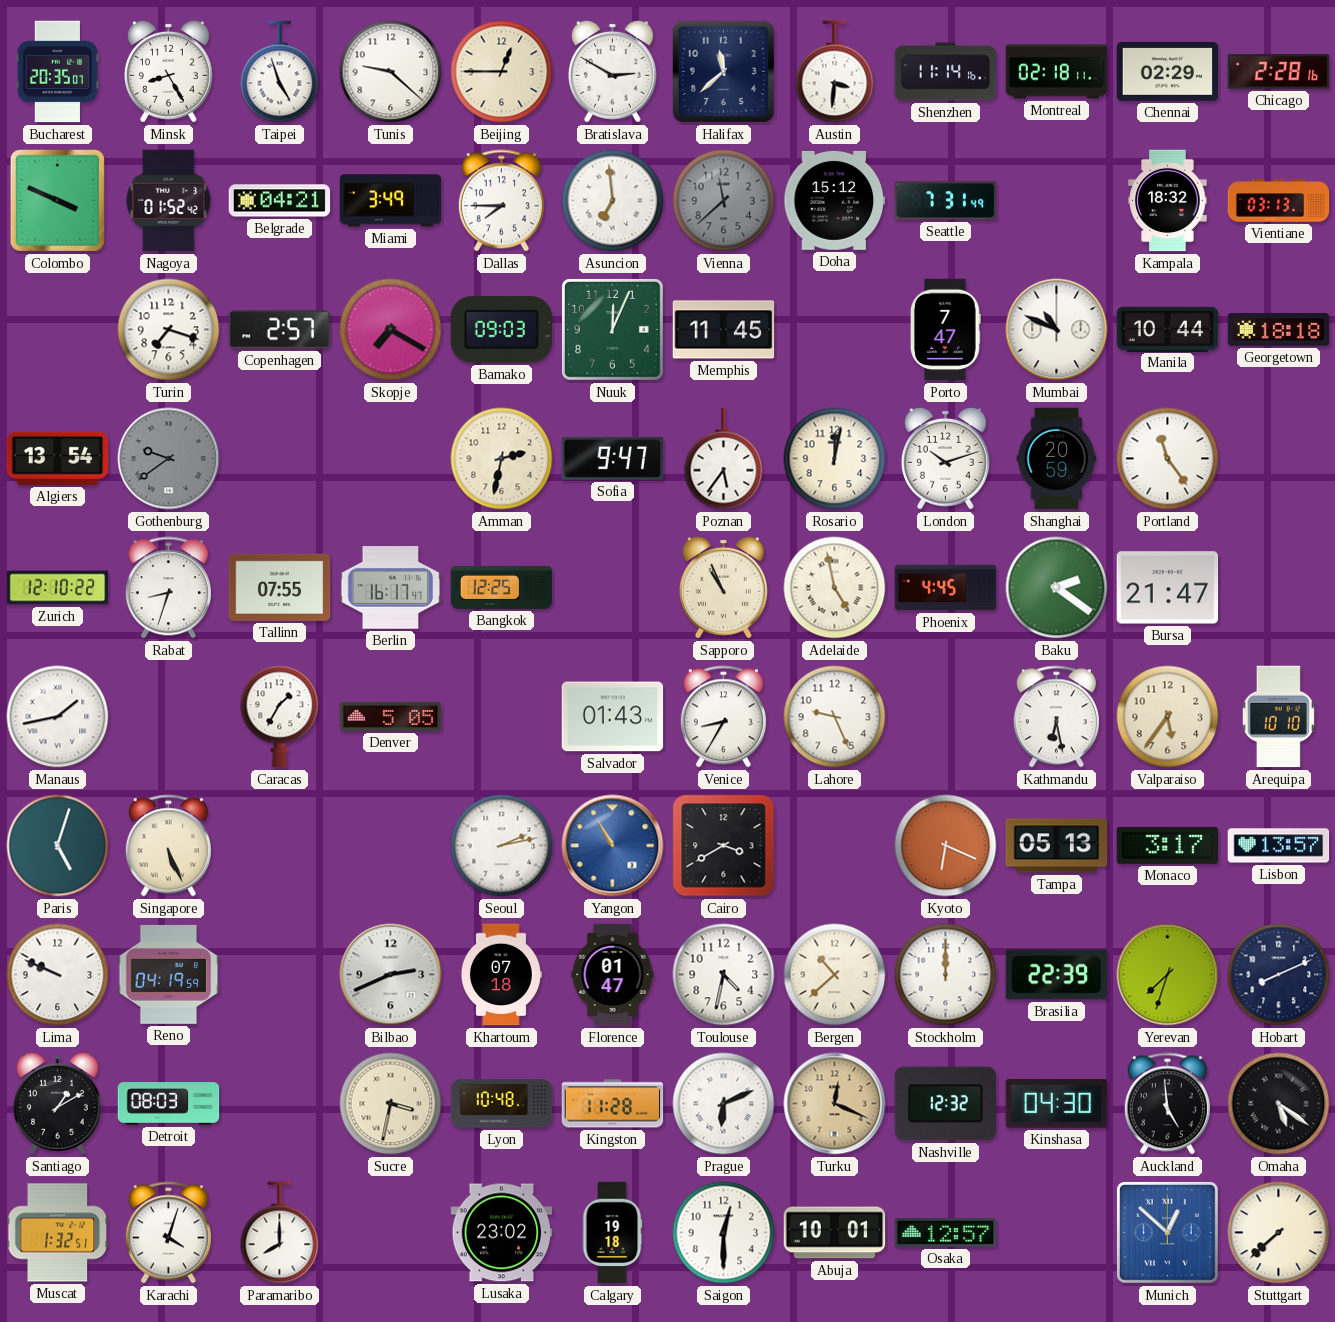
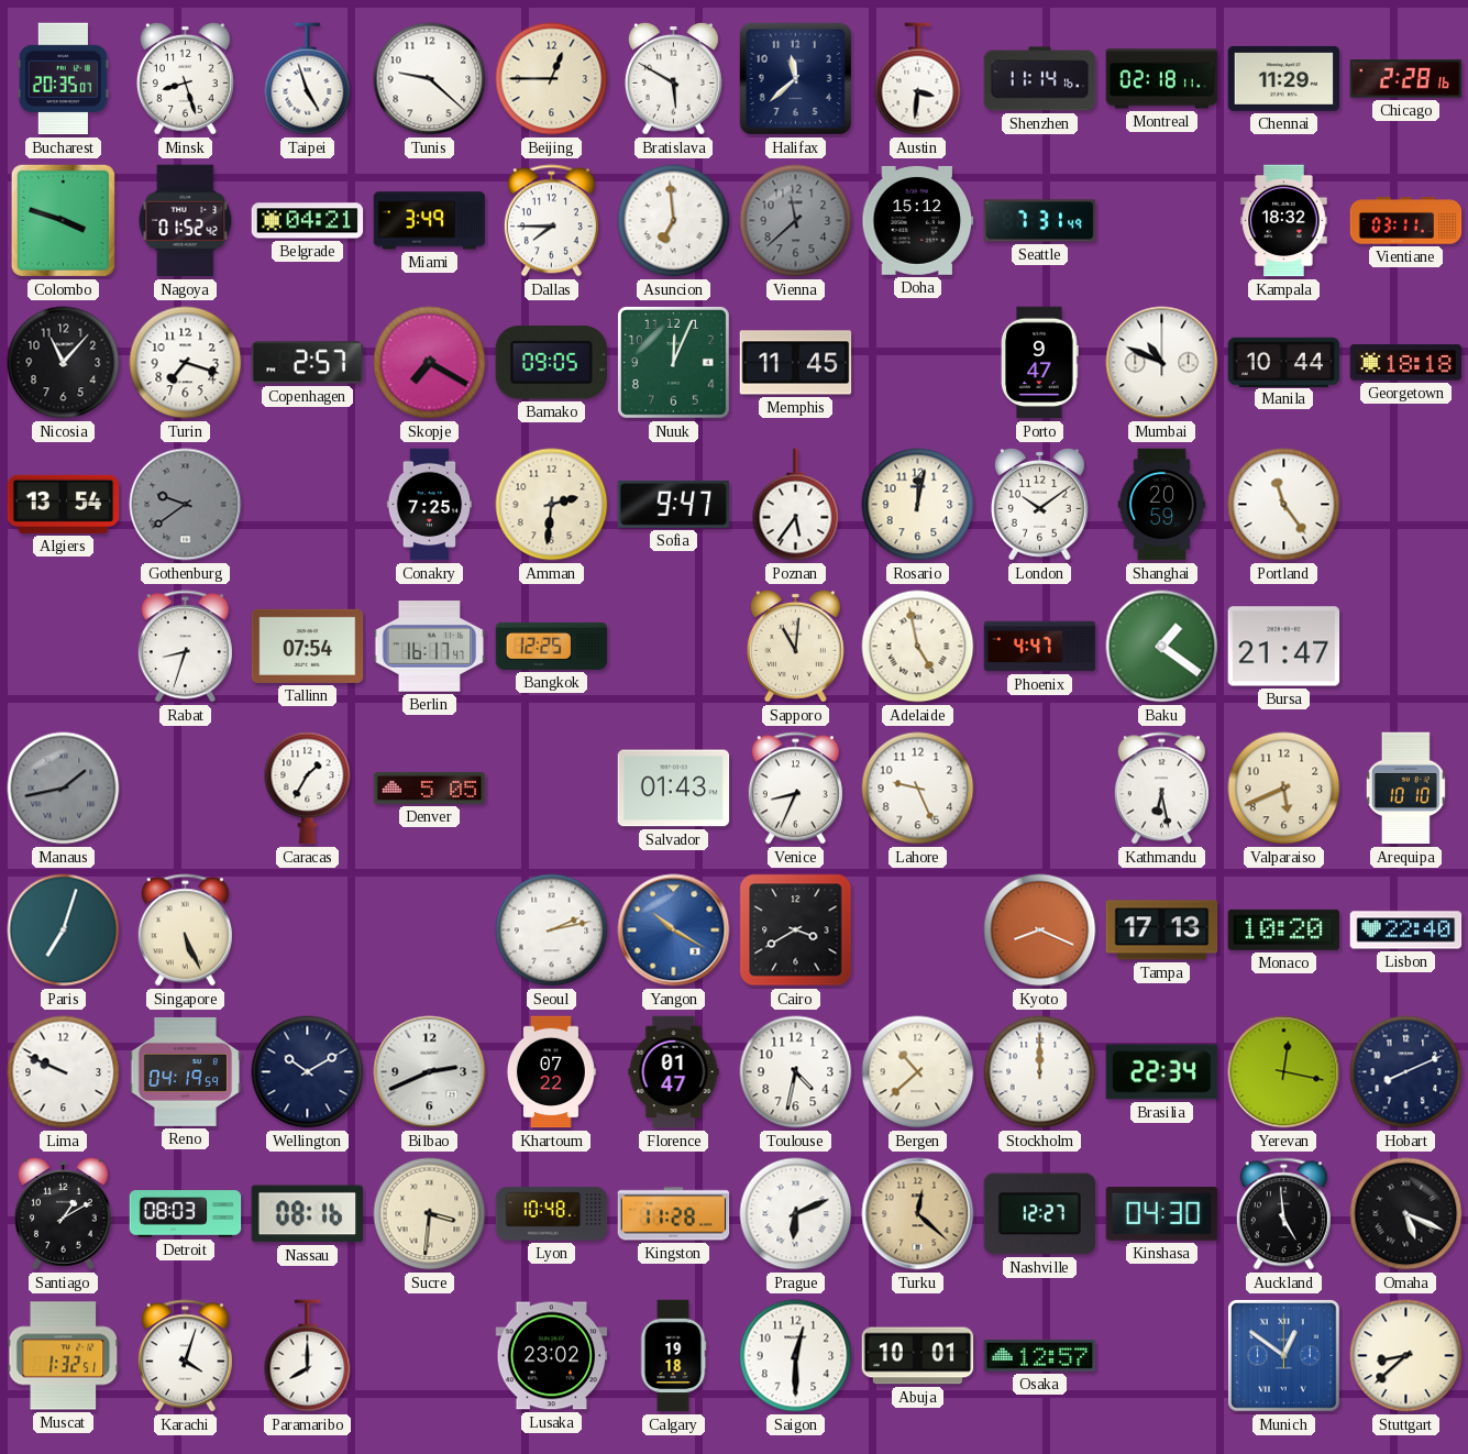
Minsk: 8:25 -> 8:27
Bratislava: 2:50 -> 5:50
Chennai: 02:29 -> 11:29
Colombo: 3:49 -> 3:48
Vientiane: 03:13 -> 03:11
Nicosia: none -> 11:07
Bamako: 09:03 -> 09:05
Porto: 7:47 -> 9:47
Conakry: none -> 7:25
Amman: 2:32 -> 2:31
London: 10:12 -> 10:09
Zurich: 12:10 -> none
Tallinn: 07:55 -> 07:54
Sapporo: 10:56 -> 11:01
Phoenix: 4:45 -> 4:47
Baku: 2:21 -> 1:21
Manaus dial: white -> grey
Venice: 8:35 -> 8:34
Valparaiso: 5:36 -> 5:41
Paris: 5:03 -> 7:03
Yangon: 10:55 -> 10:20
Kyoto: 6:19 -> 8:19
Tampa: 05:13 -> 17:13
Monaco: 3:17 -> 10:20
Lisbon: 13:57 -> 22:40
Wellington: none -> 10:10
Khartoum: 07:18 -> 07:22
Brasilia: 22:39 -> 22:34
Yerevan: 7:33 -> 12:17
Nassau: none -> 08:16
Sucre: 3:32 -> 3:31
Turku: 12:19 -> 12:22
Nashville: 12:32 -> 12:27
Omaha: 5:21 -> 5:19
Munich: 12:52 -> 12:51
Stuttgart: 7:38 -> 8:38
